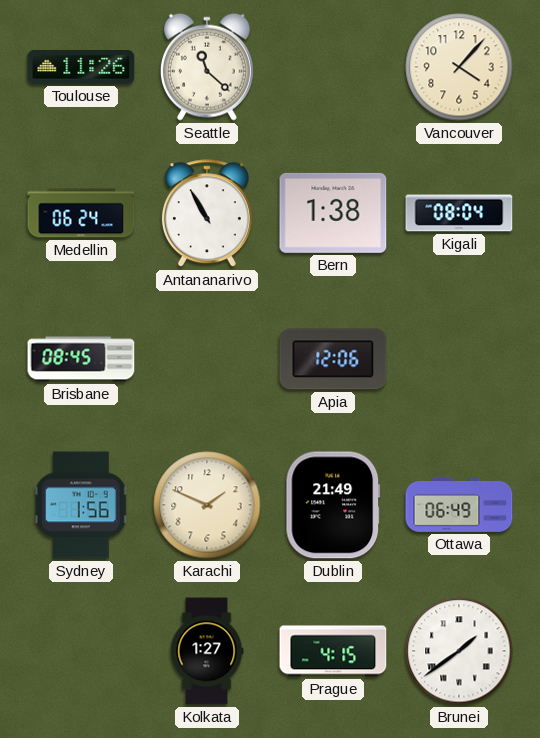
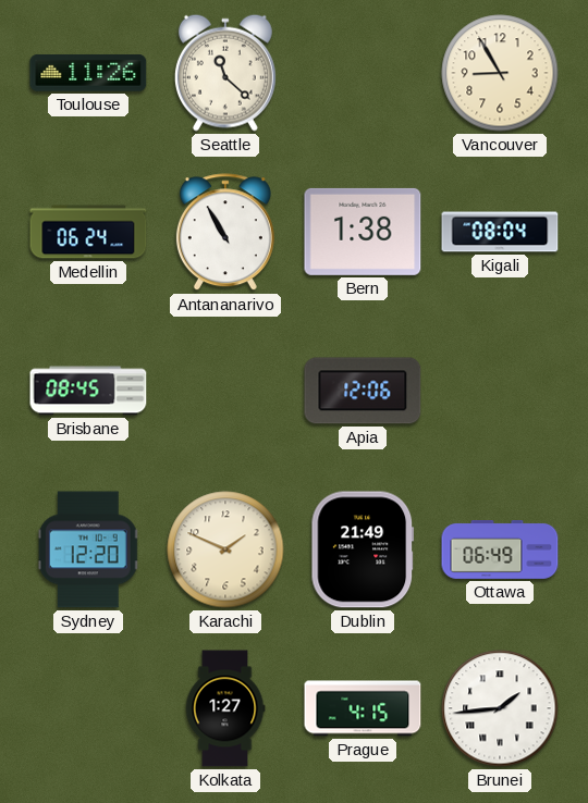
Vancouver: 4:07 -> 8:55
Sydney: 1:56 -> 12:20
Brunei: 1:39 -> 1:44
